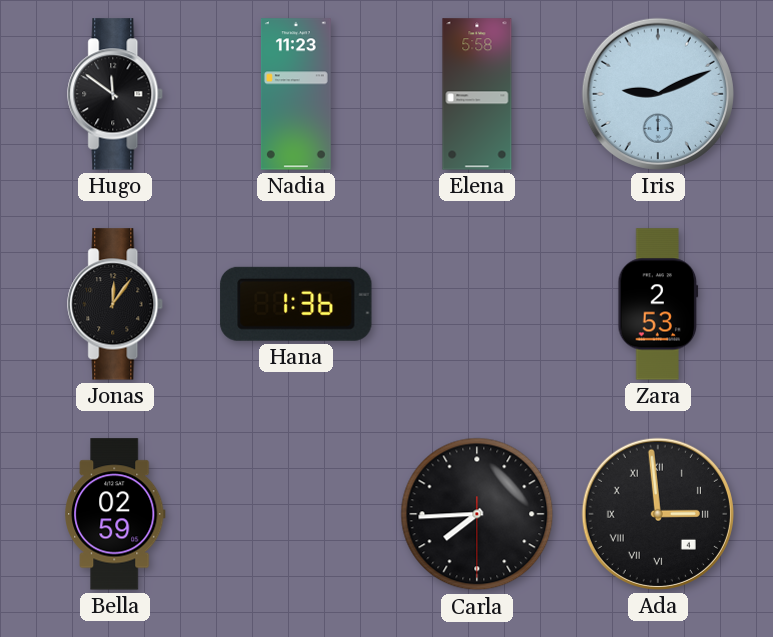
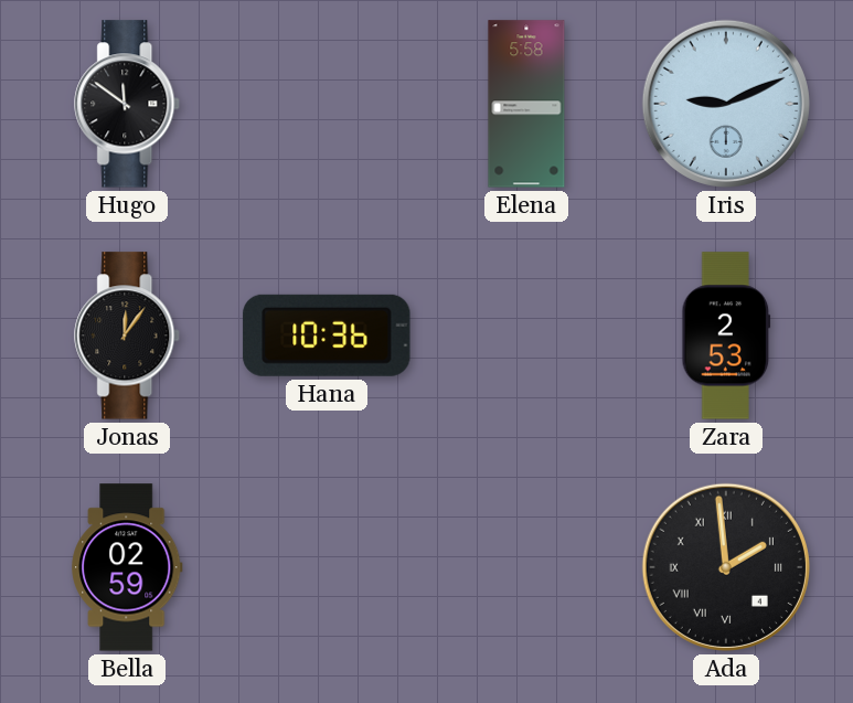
Nadia: 11:23 -> none
Hana: 1:36 -> 10:36
Carla: 7:44 -> none
Ada: 2:59 -> 1:59
